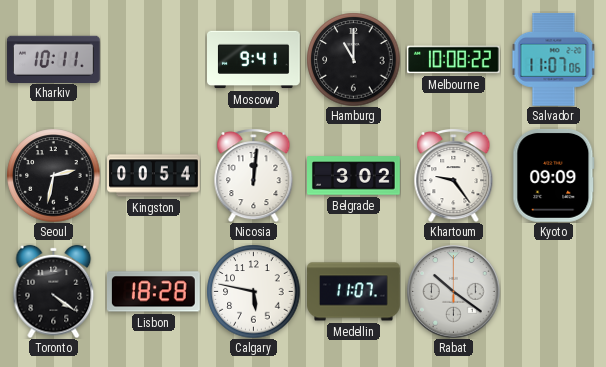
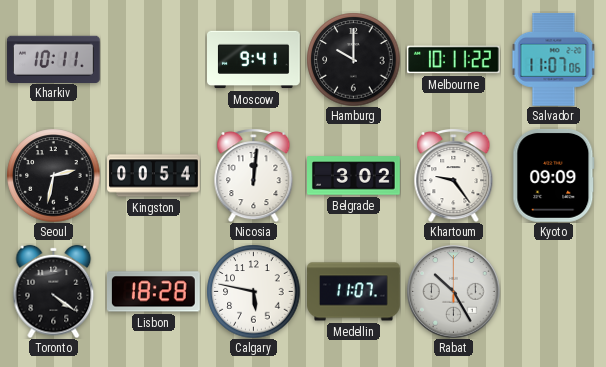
Hamburg: 11:00 -> 10:00
Melbourne: 10:08 -> 10:11
Rabat: 10:21 -> 10:25
